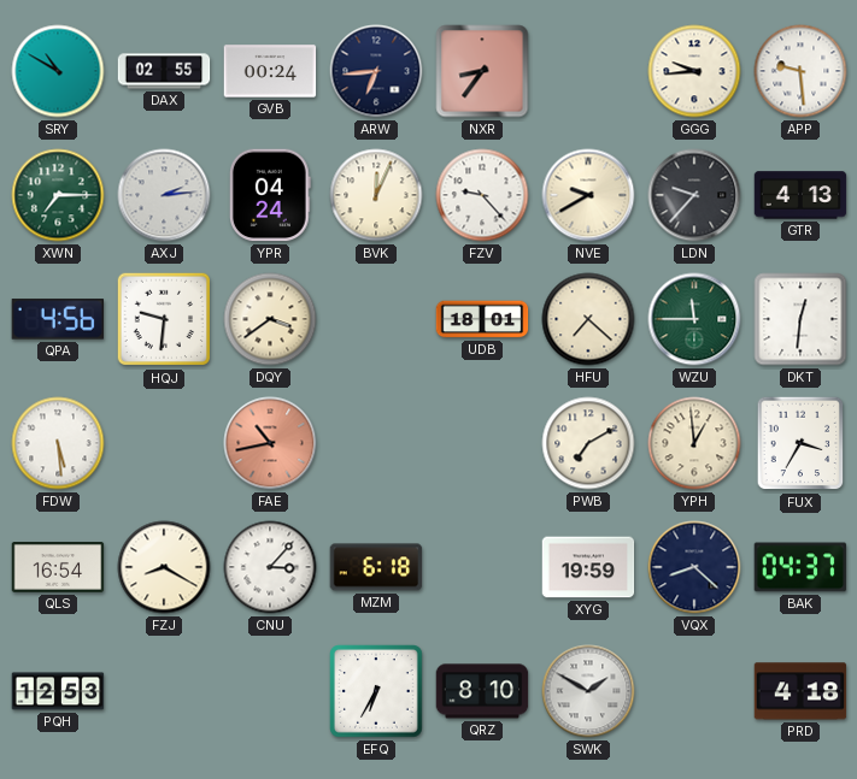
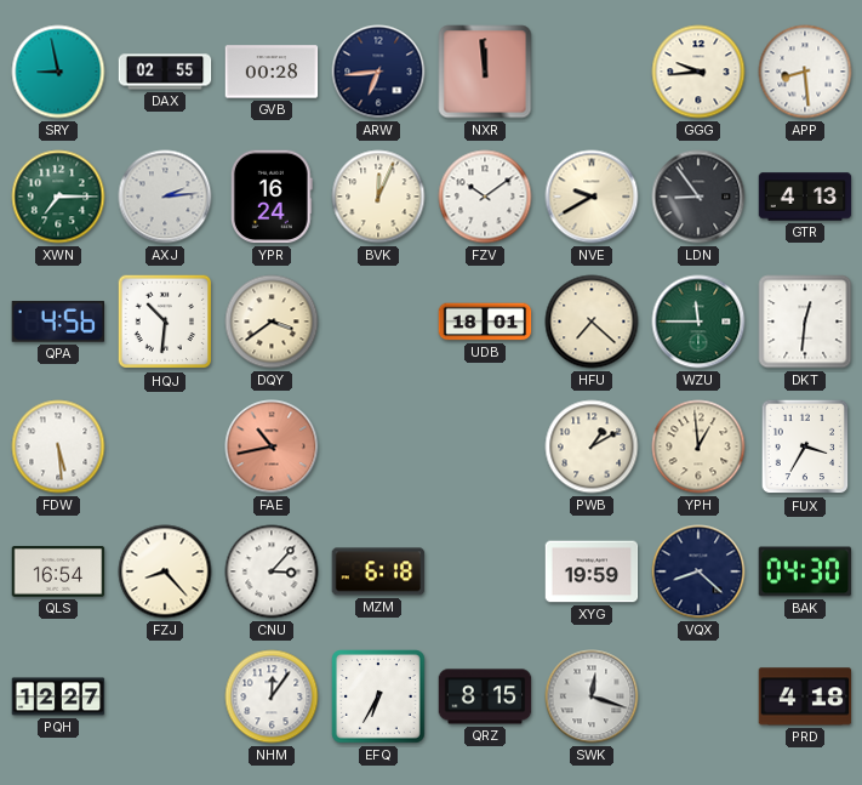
SRY: 10:50 -> 8:58
GVB: 00:24 -> 00:28
NXR: 8:36 -> 11:59
APP: 9:29 -> 8:29
YPR: 04:24 -> 16:24
FZV: 9:23 -> 10:09
LDN: 9:37 -> 8:54
HQJ: 9:31 -> 10:31
PWB: 7:10 -> 1:10
FZJ: 8:20 -> 8:23
BAK: 04:37 -> 04:30
PQH: 12:53 -> 12:27
NHM: none -> 12:06
QRZ: 8:10 -> 8:15
SWK: 1:50 -> 12:18
